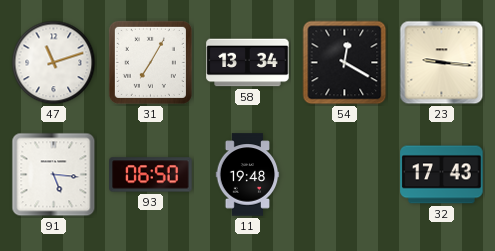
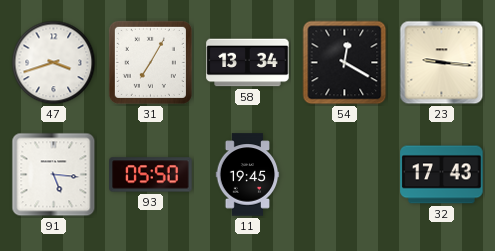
47: 11:12 -> 3:42
93: 06:50 -> 05:50
11: 19:48 -> 19:45
